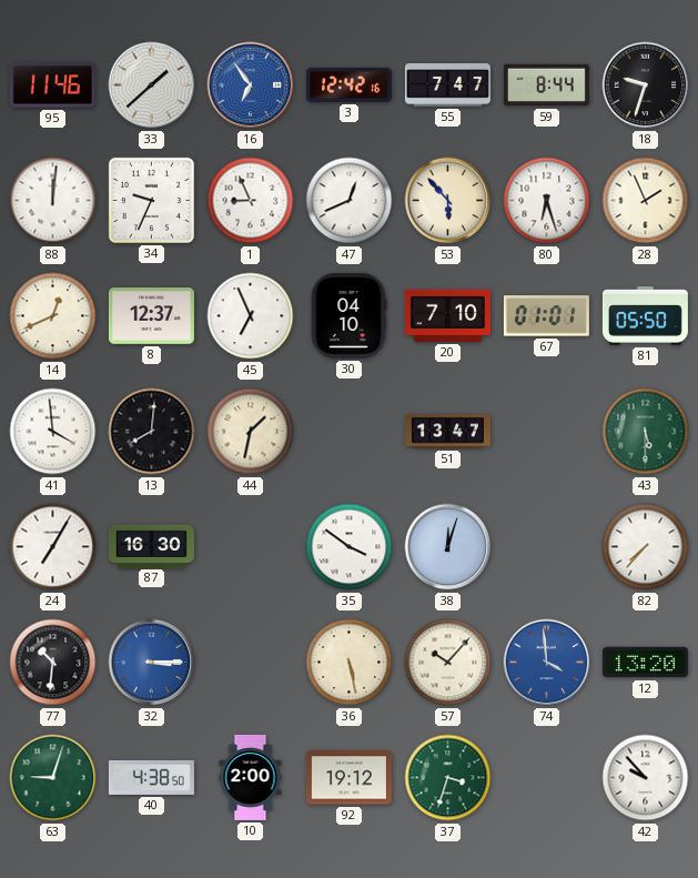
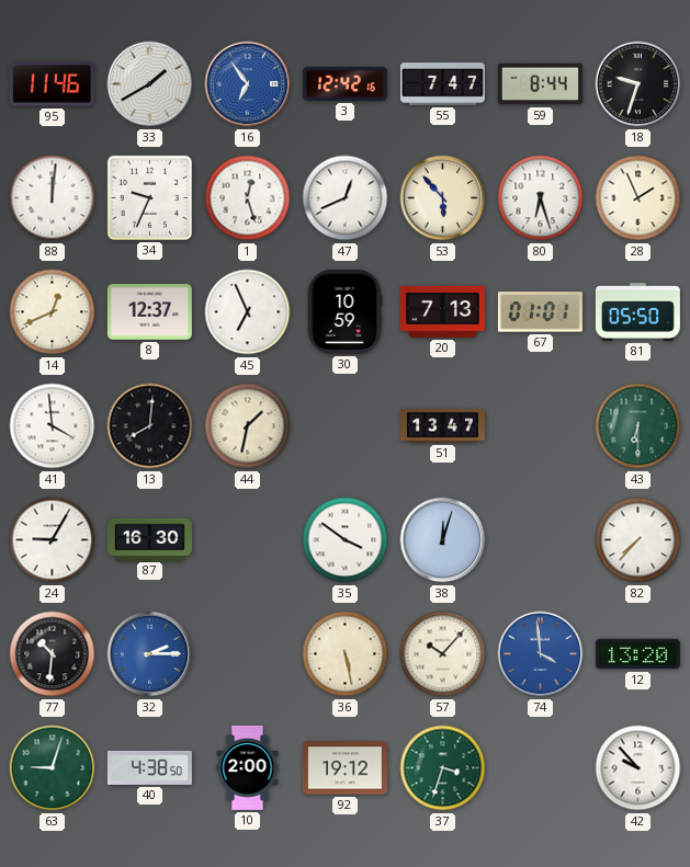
33: 1:38 -> 1:40
1: 8:56 -> 12:27
30: 04:10 -> 10:59
20: 7:10 -> 7:13
43: 5:30 -> 6:30
24: 7:05 -> 9:05
32: 3:15 -> 2:15
